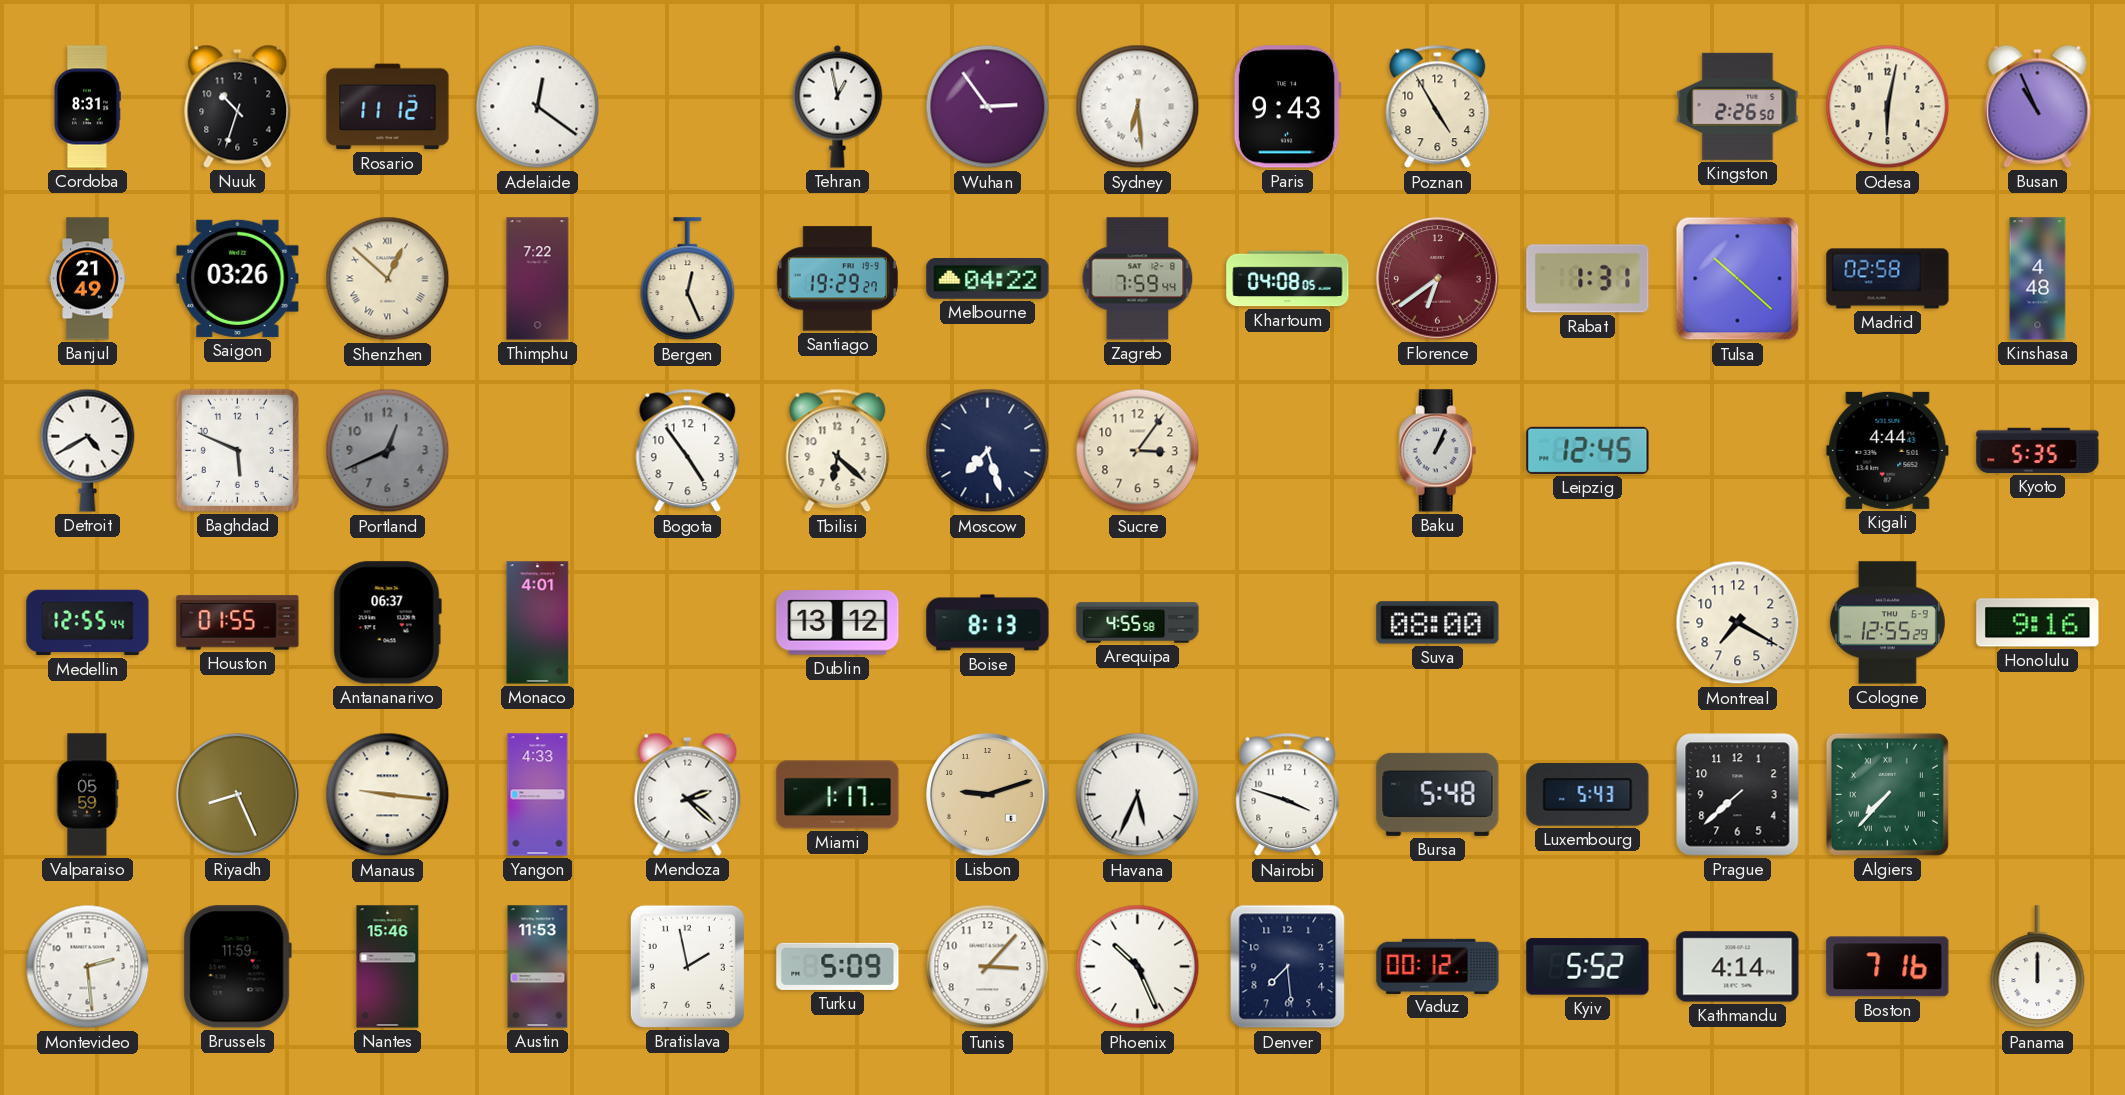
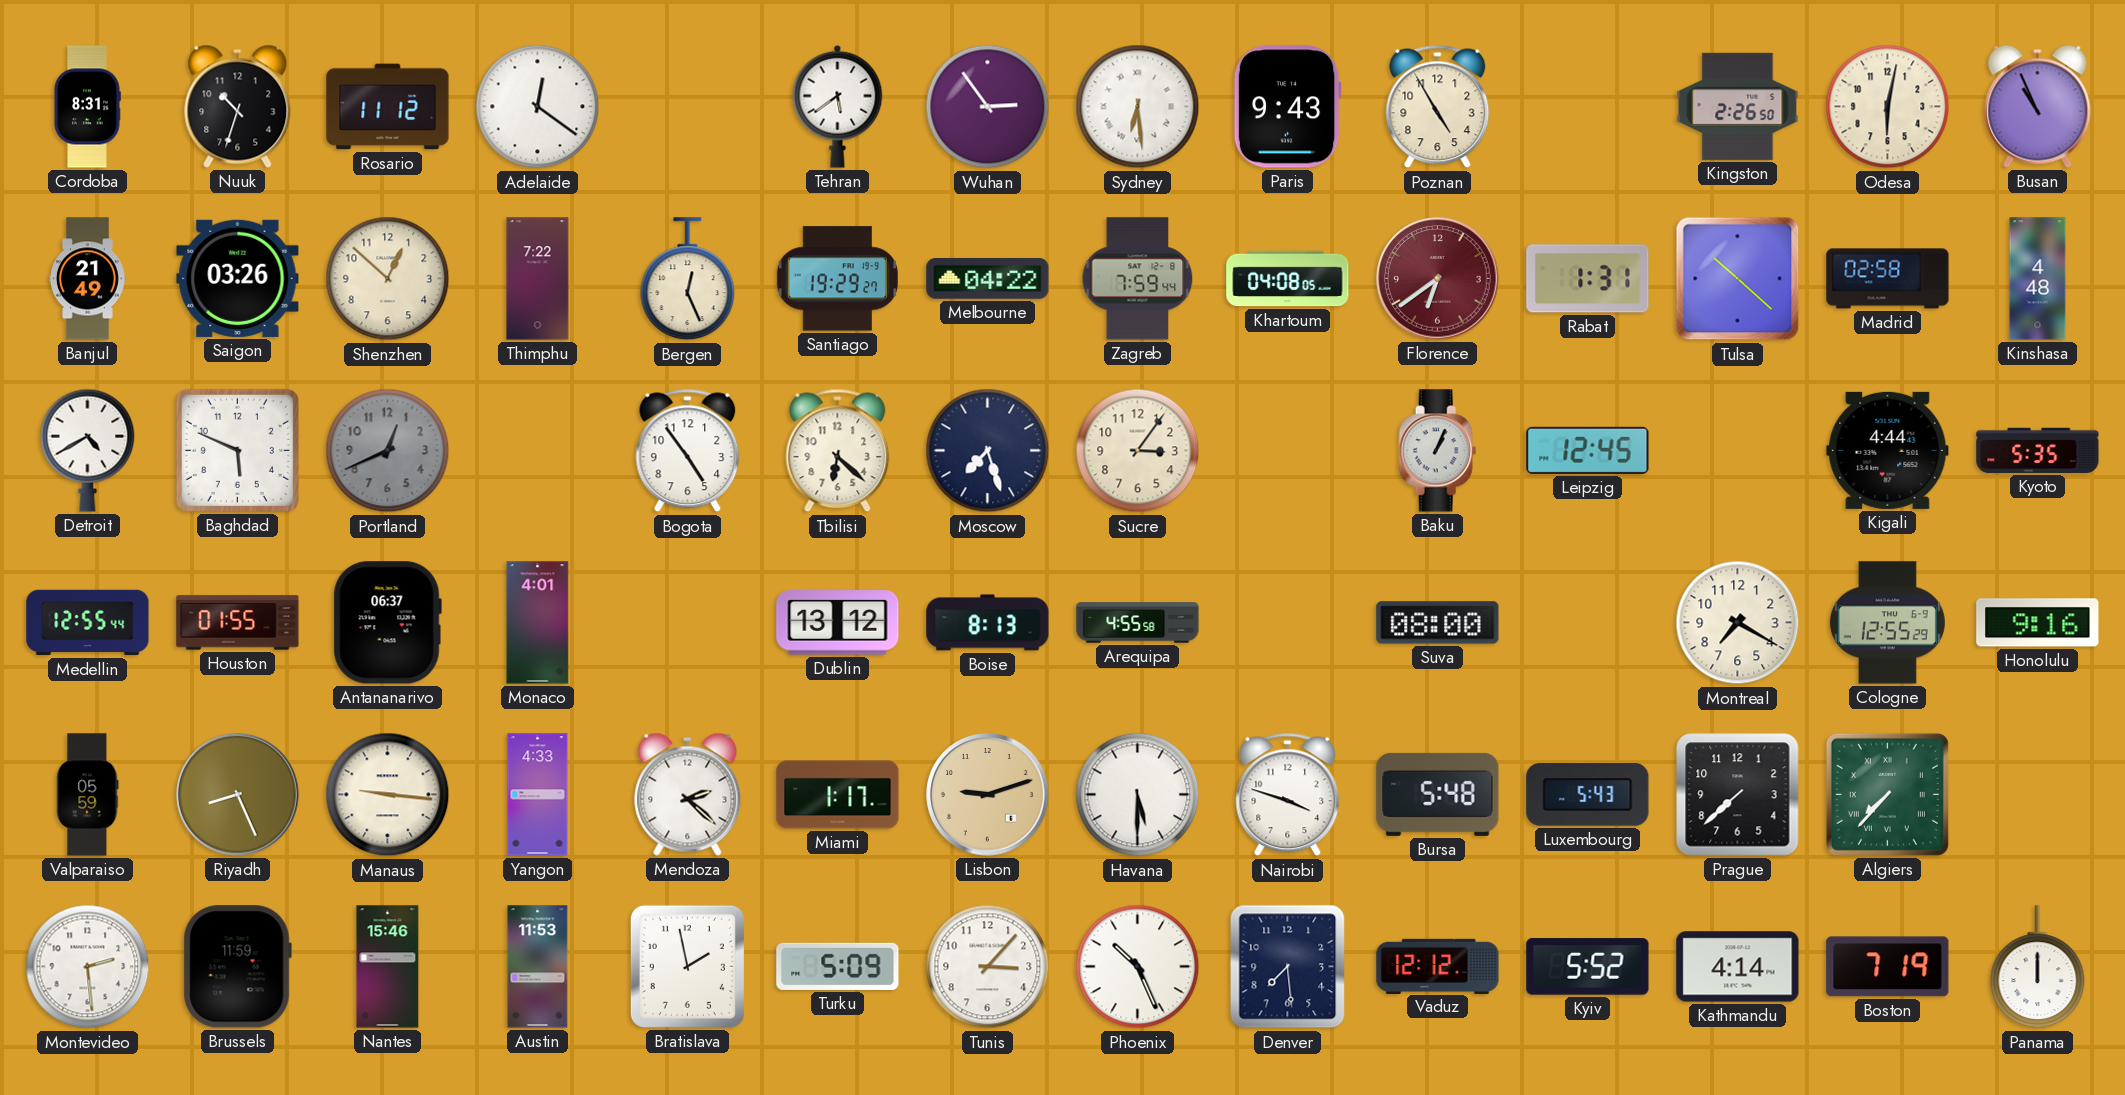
Tehran: 12:58 -> 5:39
Shenzhen numerals: Roman -> Arabic
Havana: 5:34 -> 5:30
Vaduz: 00:12 -> 12:12
Boston: 7:16 -> 7:19
